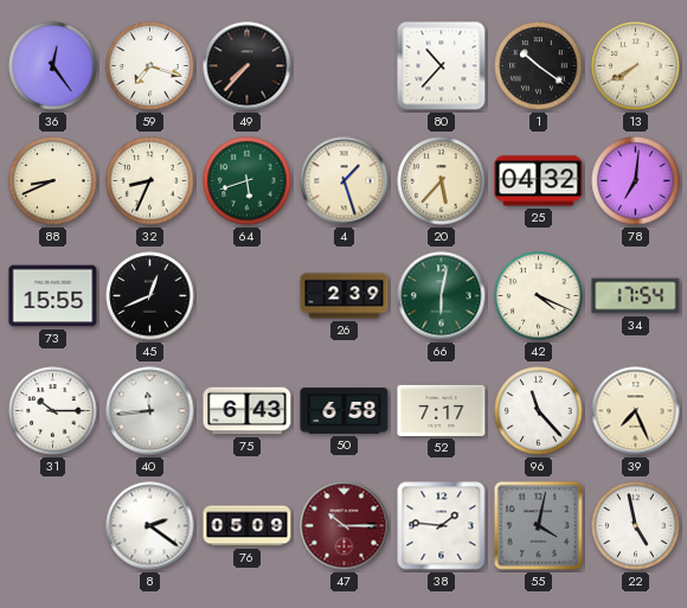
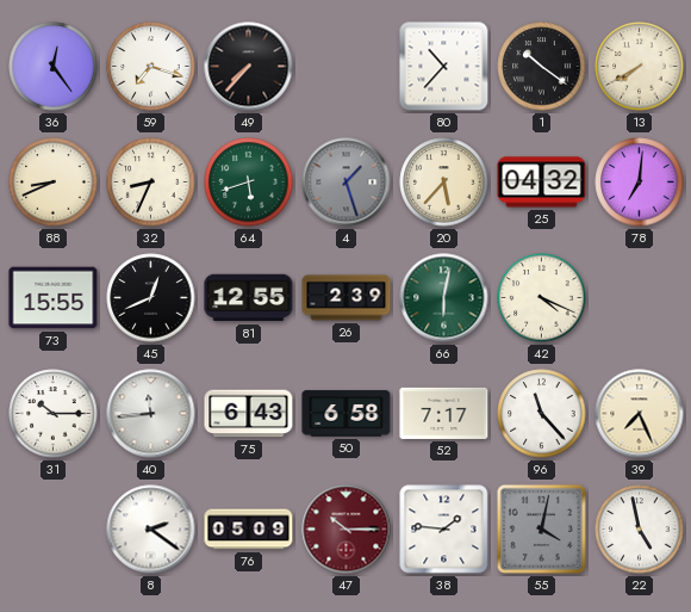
4 dial: cream -> grey
81: none -> 12:55
34: 17:54 -> none
